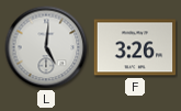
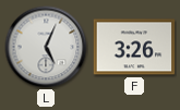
L: 5:01 -> 5:04
